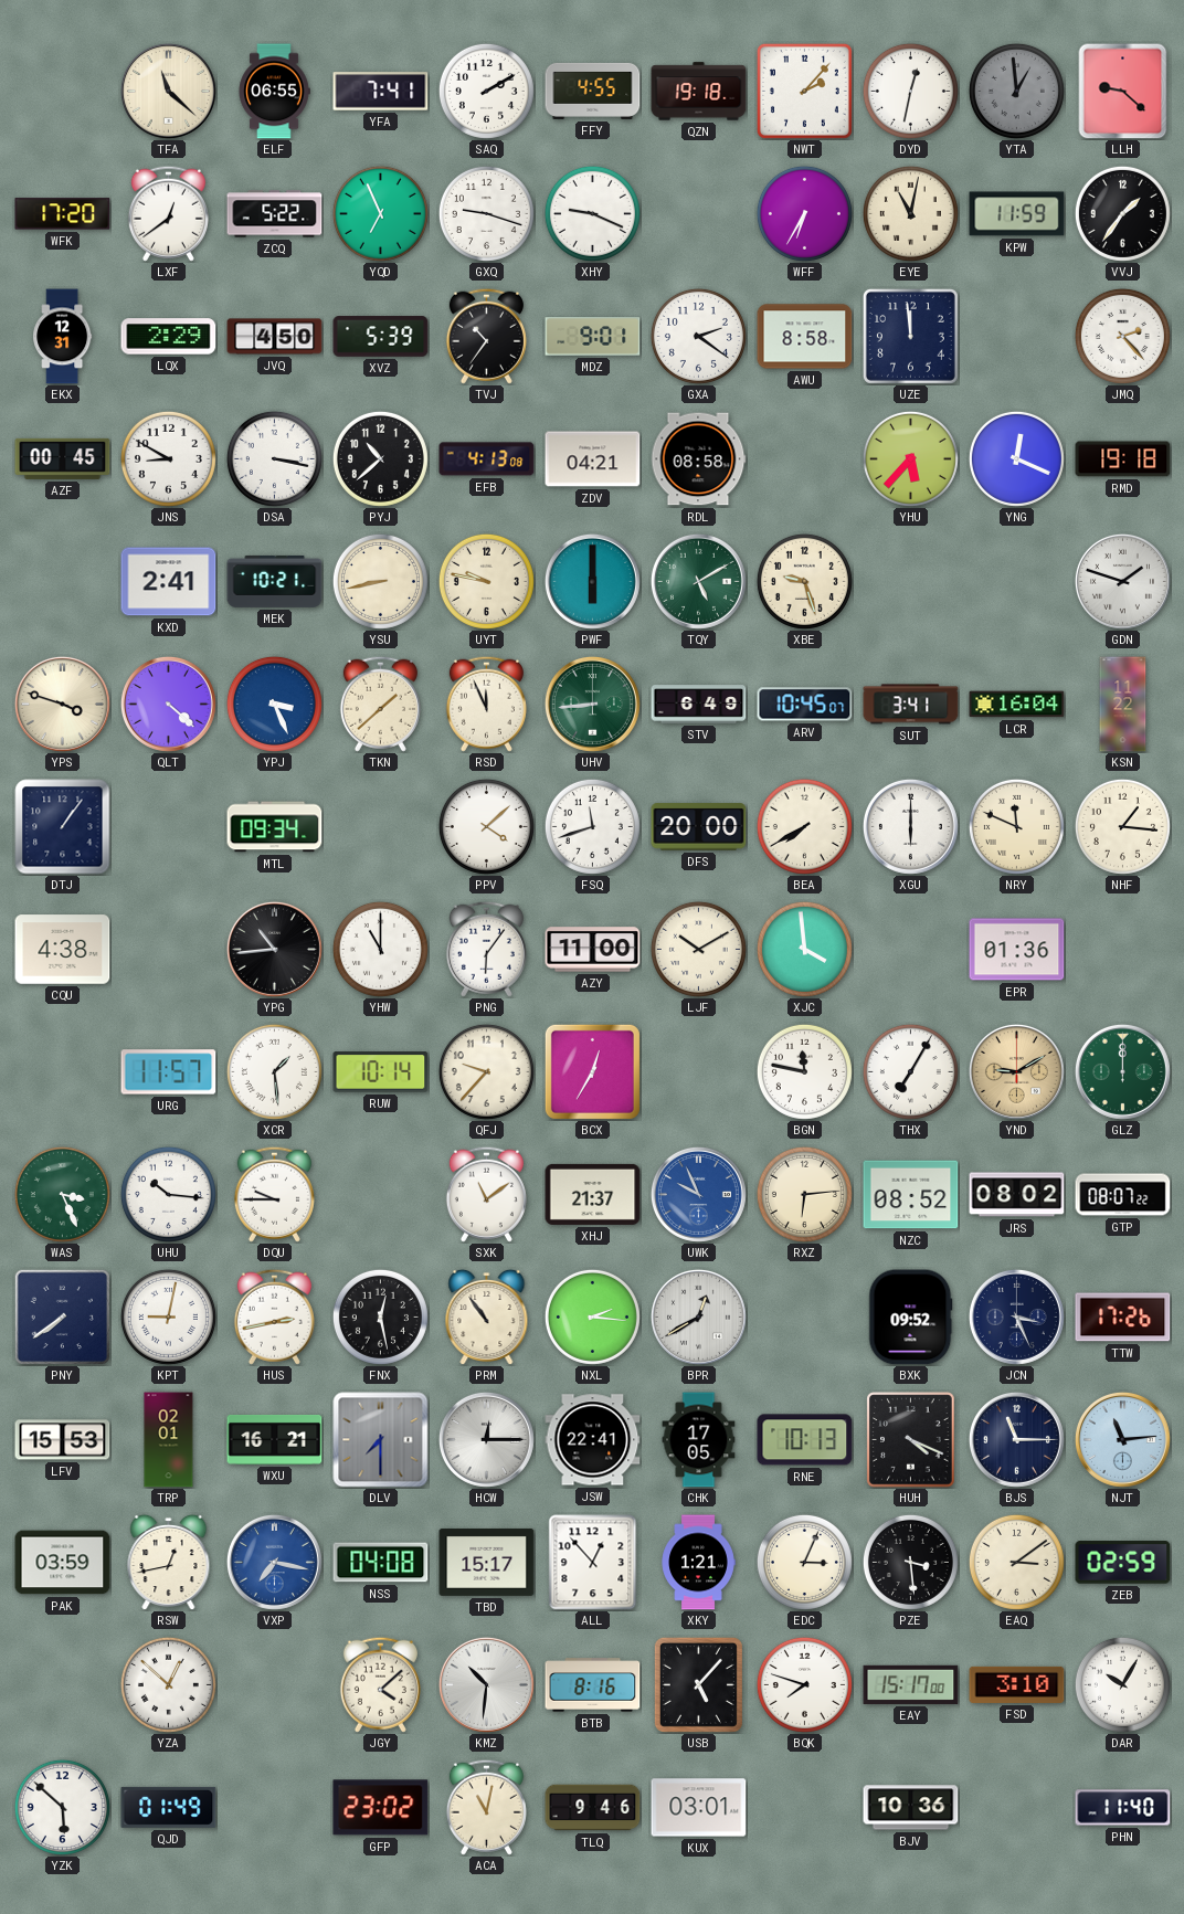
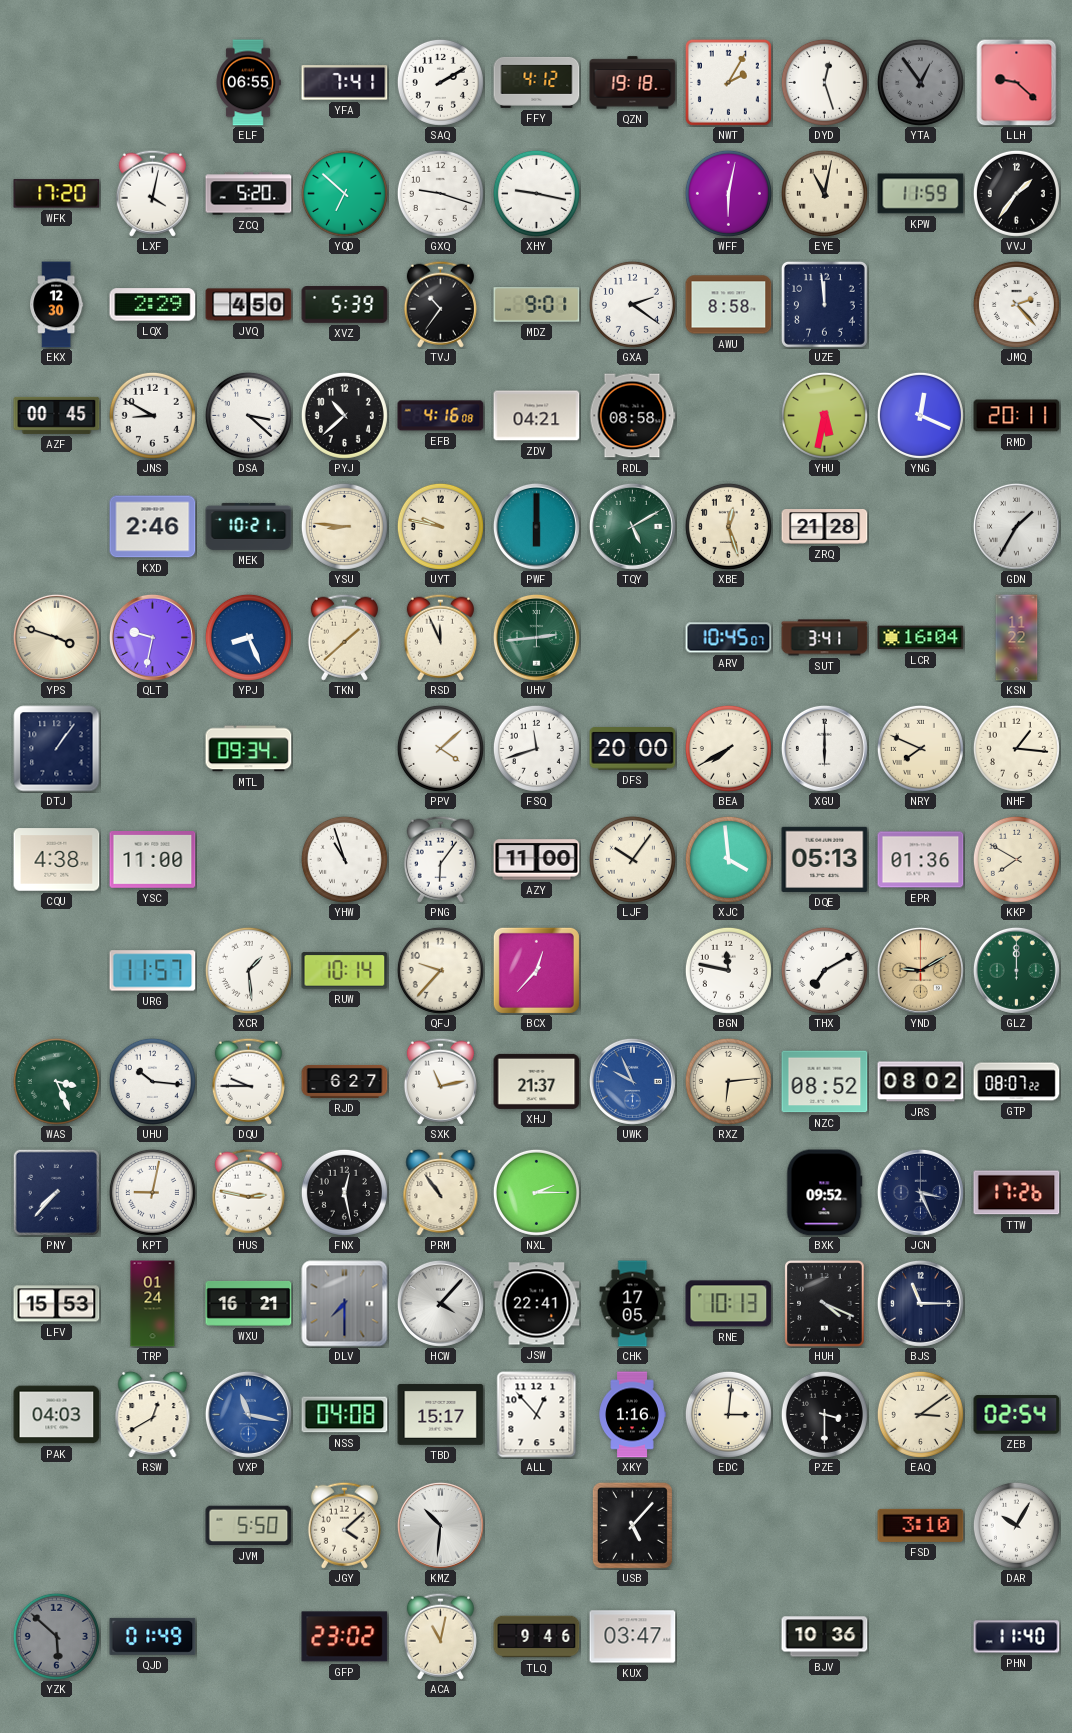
TFA: 11:22 -> none
FFY: 4:55 -> 4:12
NWT: 2:07 -> 2:05
DYD: 12:32 -> 12:27
YTA: 12:59 -> 12:54
LXF: 12:39 -> 4:02
ZCQ: 5:22 -> 5:20
YQD: 6:56 -> 6:52
XHY: 9:19 -> 9:17
WFF: 6:35 -> 6:02
EKX: 12:31 -> 12:30
DSA: 3:17 -> 3:22
EFB: 4:13 -> 4:16
YHU: 5:37 -> 5:32
RMD: 19:18 -> 20:11
KXD: 2:41 -> 2:46
YSU: 8:43 -> 8:46
XBE: 9:27 -> 12:27
ZRQ: none -> 21:28
GDN: 1:48 -> 1:35
QLT: 4:22 -> 9:32
YPJ: 3:26 -> 8:26
UHV: 8:44 -> 2:44
STV: 6:49 -> none
NRY: 11:49 -> 7:49
YSC: none -> 11:00
YPG: 10:44 -> none
YHW: 11:00 -> 10:57
LJF: 10:10 -> 10:06
DQE: none -> 05:13
KKP: none -> 7:50
BCX: 12:35 -> 12:37
THX: 7:05 -> 7:10
RJD: none -> 6:27
SXK: 11:09 -> 11:13
PNY: 7:39 -> 7:37
HUS: 2:43 -> 2:47
NXL: 2:16 -> 2:15
BPR: 12:40 -> none
TRP: 02:01 -> 01:24
HCW: 12:15 -> 4:07
NJT: 11:14 -> none
PAK: 03:59 -> 04:03
RSW: 12:43 -> 12:40
VXP: 7:17 -> 11:17
XKY: 1:21 -> 1:16
EDC: 3:04 -> 3:01
PZE: 3:29 -> 3:30
ZEB: 02:59 -> 02:54
YZA: 12:52 -> none
JVM: none -> 5:50
BTB: 8:16 -> none
BQK: 7:48 -> none
EAY: 15:17 -> none
YZK dial: white -> grey
KUX: 03:01 -> 03:47
